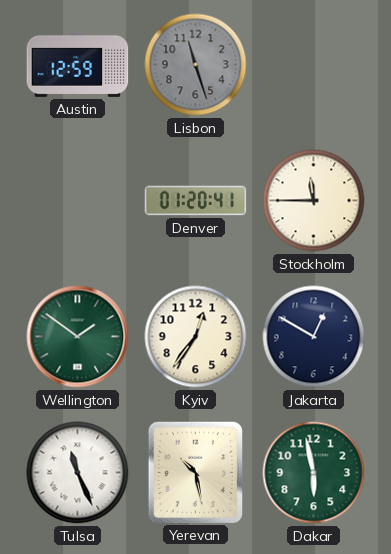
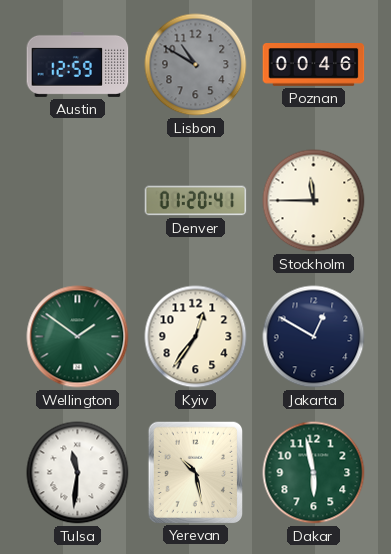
Lisbon: 11:27 -> 10:50
Poznan: none -> 00:46
Tulsa: 11:26 -> 11:31
